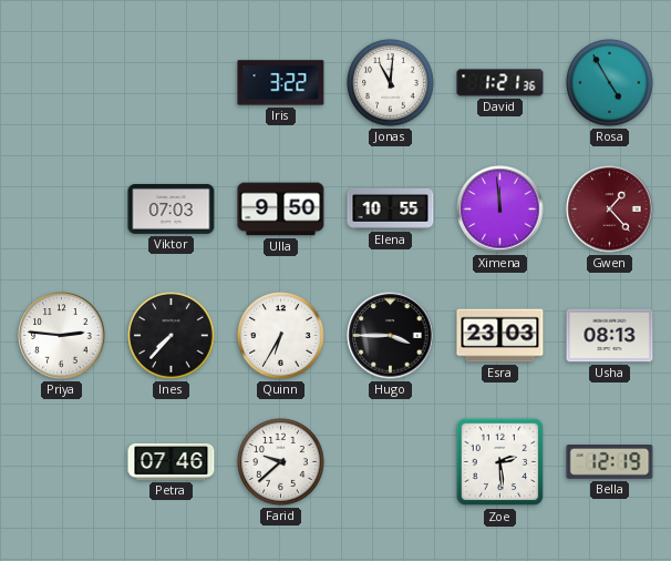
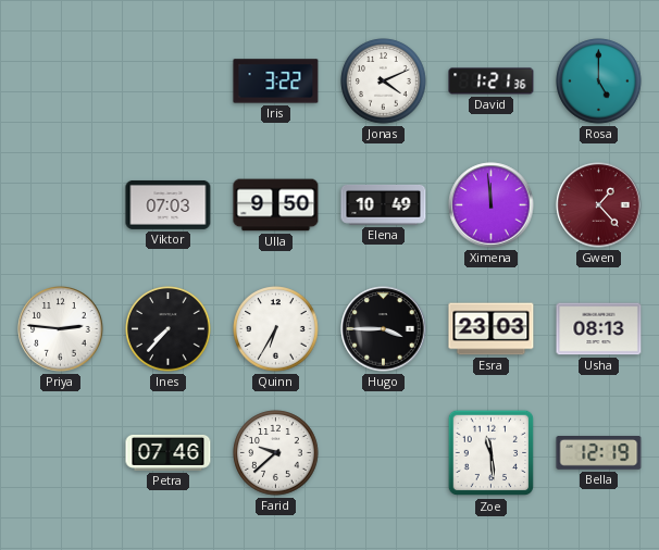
Jonas: 11:01 -> 4:11
Rosa: 4:55 -> 5:00
Elena: 10:55 -> 10:49
Zoe: 2:29 -> 11:29
